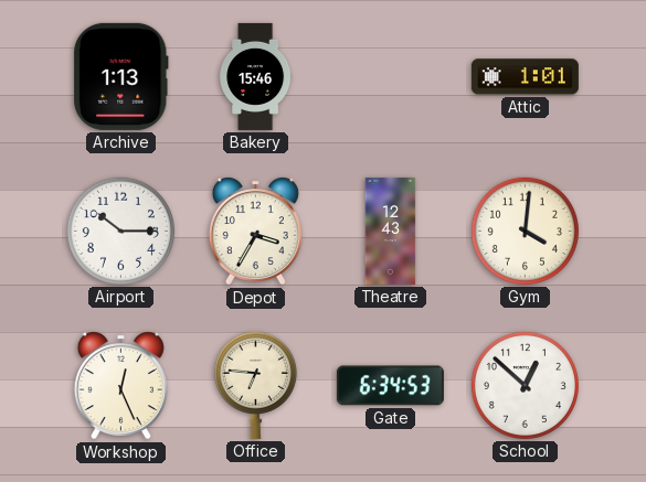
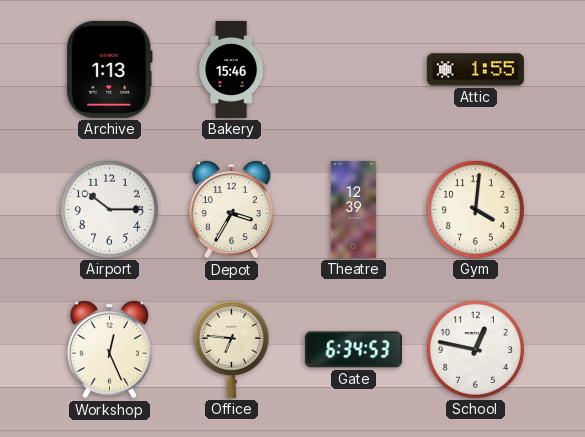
Attic: 1:01 -> 1:55
Theatre: 12:43 -> 12:39
School: 12:52 -> 12:47
